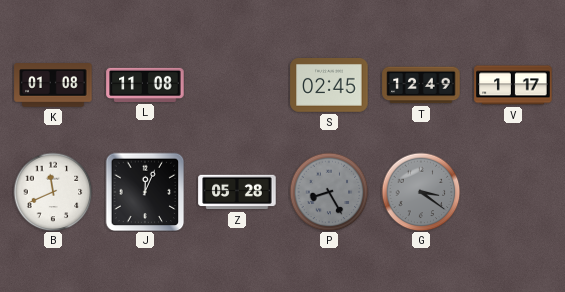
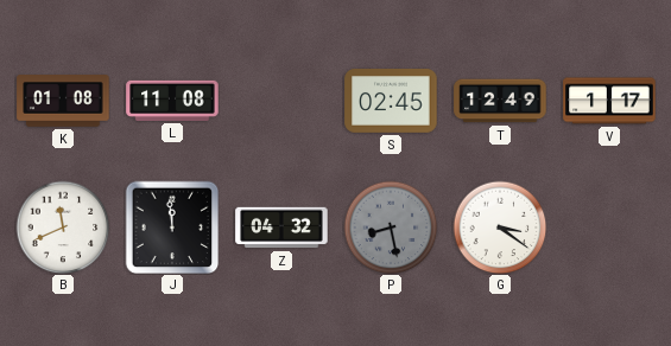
J: 12:04 -> 11:59
Z: 05:28 -> 04:32
P: 8:25 -> 8:28
G dial: grey -> white
